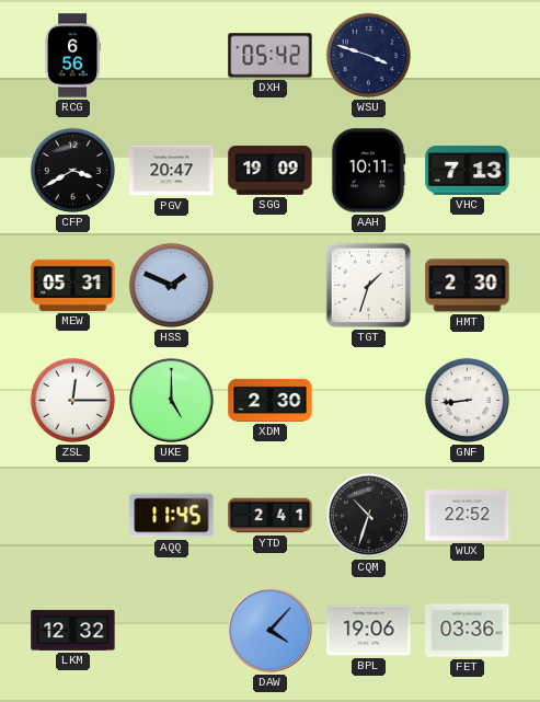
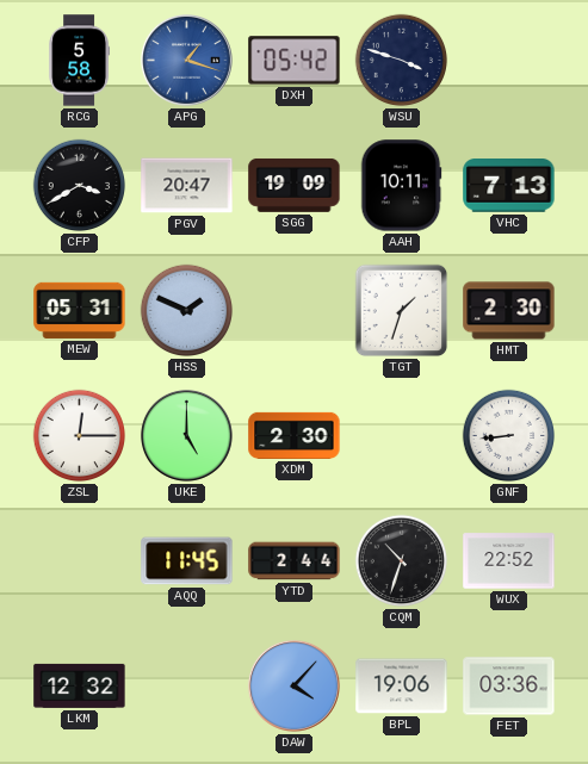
RCG: 6:56 -> 5:58
APG: none -> 1:18
YTD: 2:41 -> 2:44
